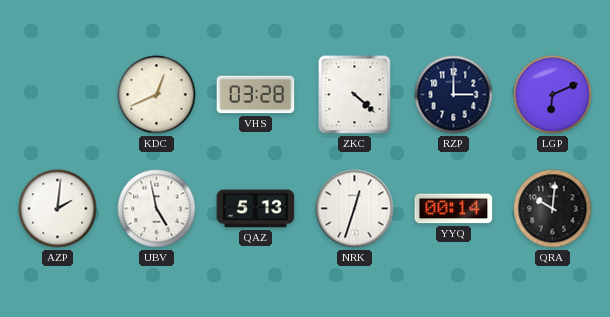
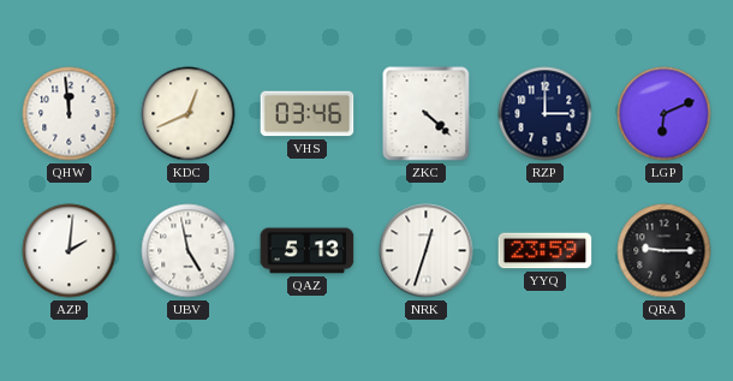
QHW: none -> 11:59
VHS: 03:28 -> 03:46
YYQ: 00:14 -> 23:59
QRA: 10:01 -> 9:15
